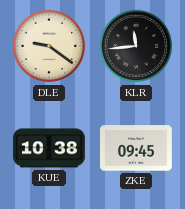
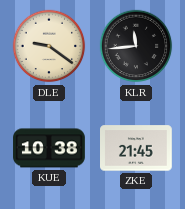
ZKE: 09:45 -> 21:45
